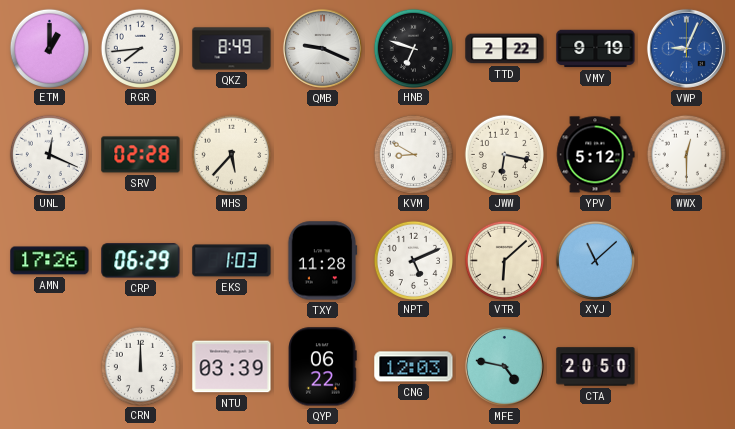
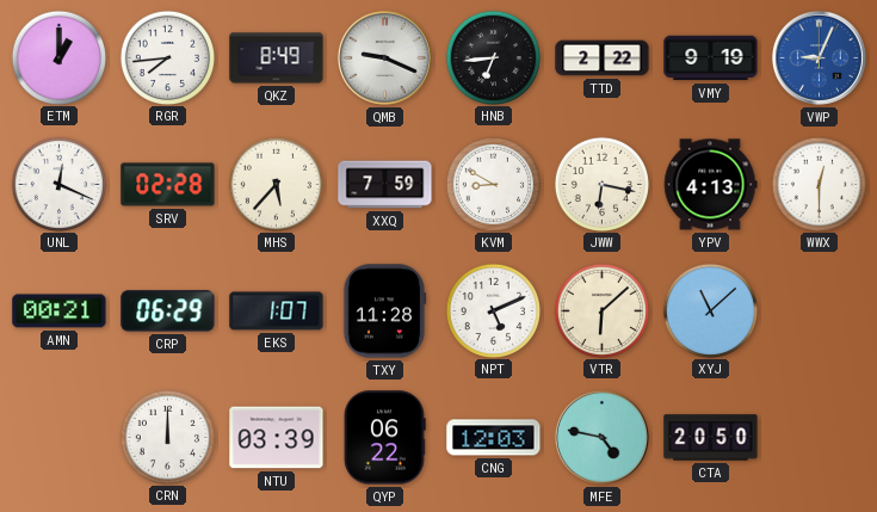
HNB: 6:48 -> 6:44
XXQ: none -> 7:59
YPV: 5:12 -> 4:13
AMN: 17:26 -> 00:21
EKS: 1:03 -> 1:07
